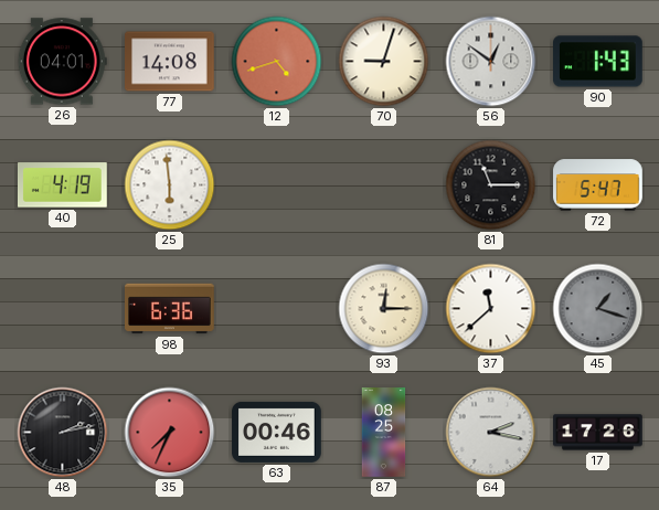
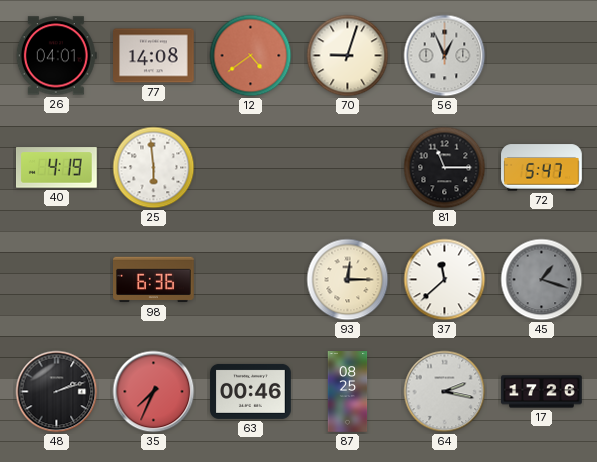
12: 4:42 -> 4:39
56: 12:51 -> 12:56
90: 1:43 -> none
48: 2:13 -> 2:12
